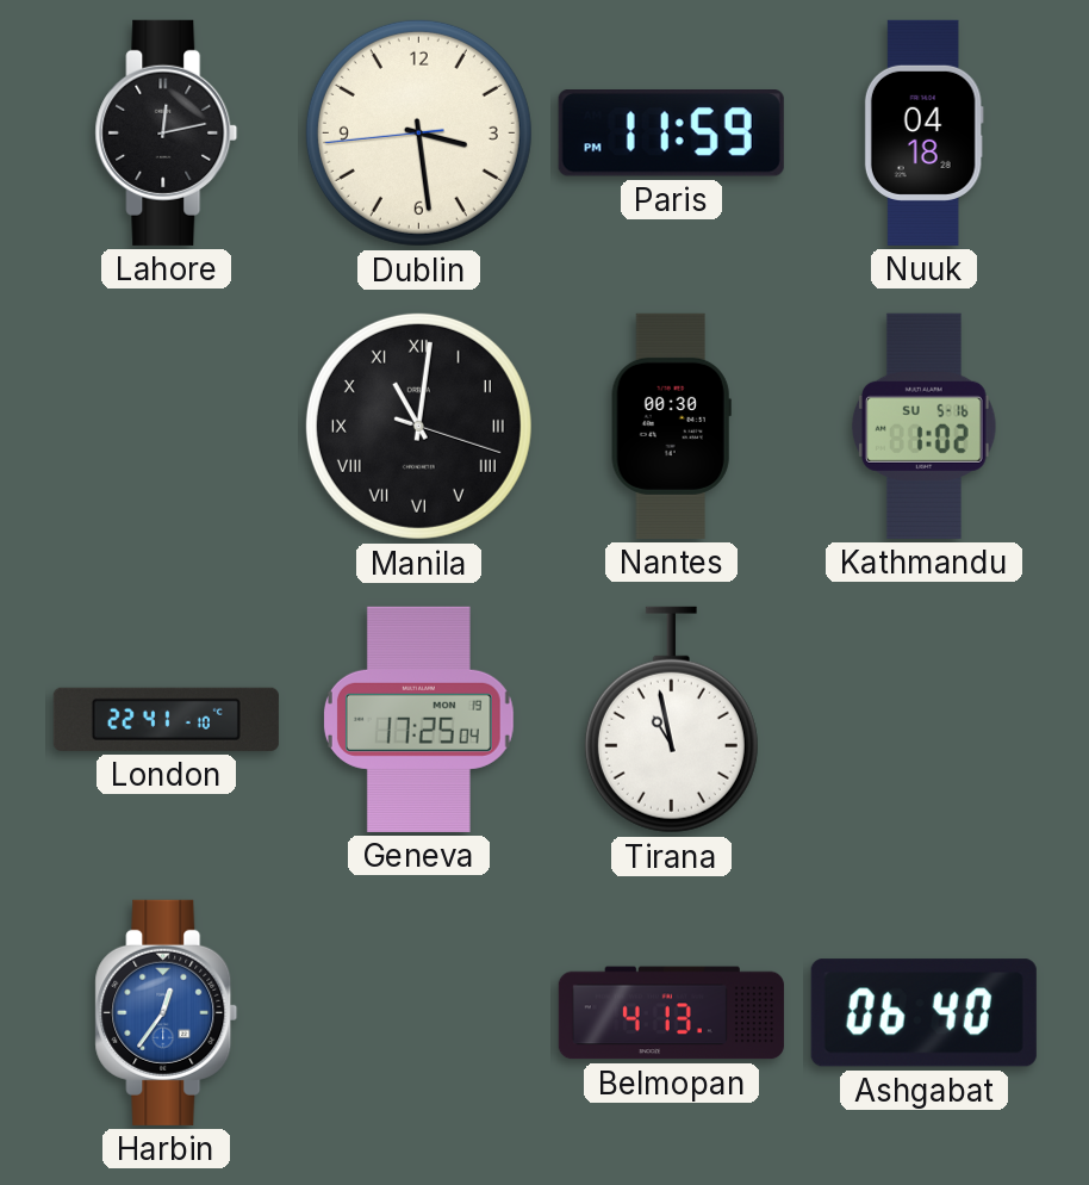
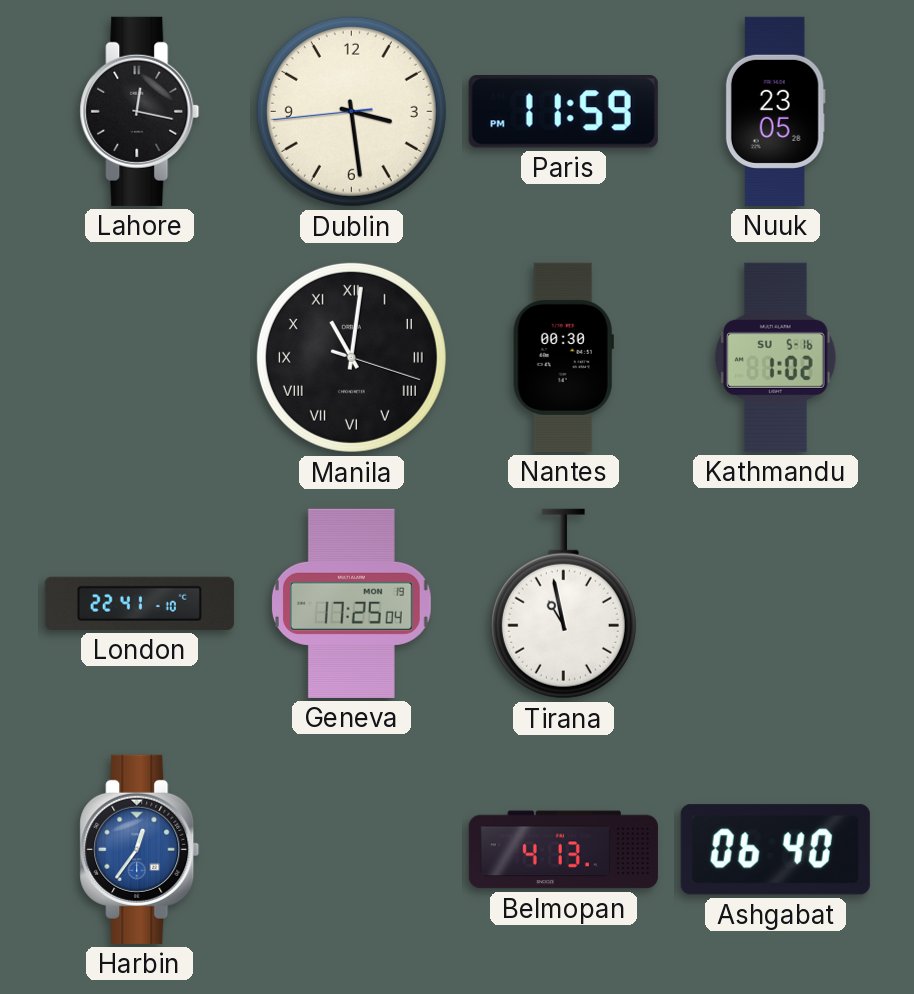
Lahore: 12:13 -> 12:17
Nuuk: 04:18 -> 23:05
